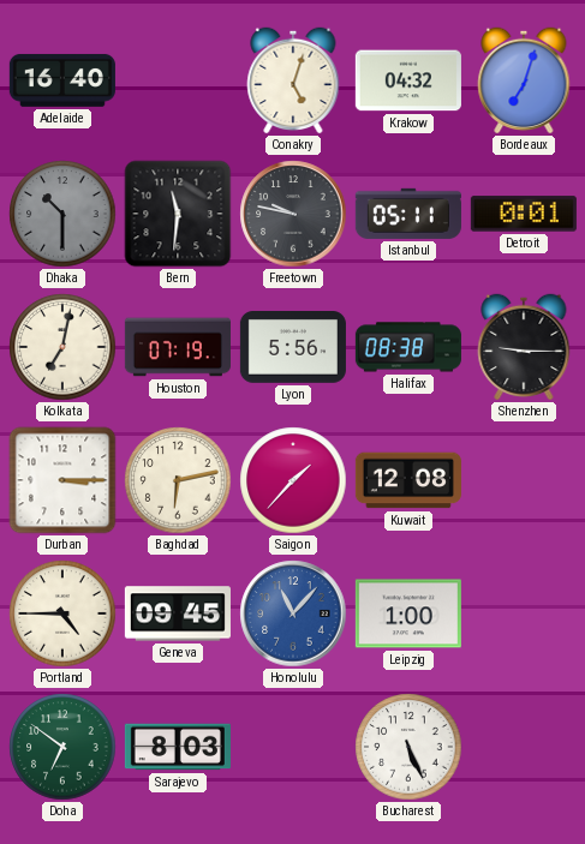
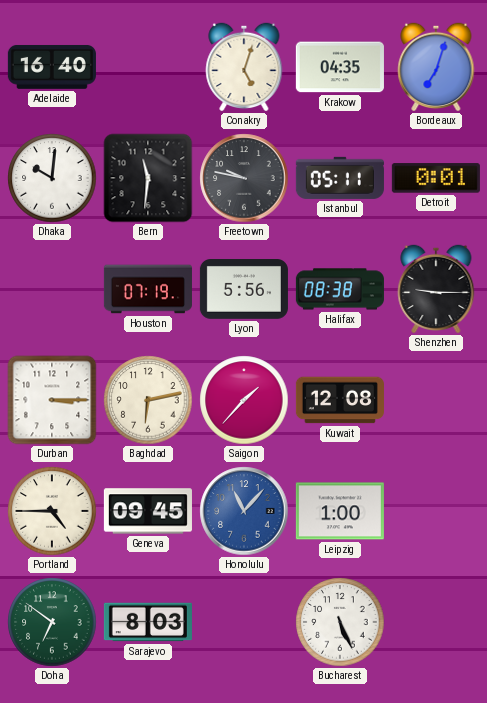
Krakow: 04:32 -> 04:35
Dhaka: 10:30 -> 10:01
Dhaka dial: grey -> white
Kolkata: 7:02 -> none
